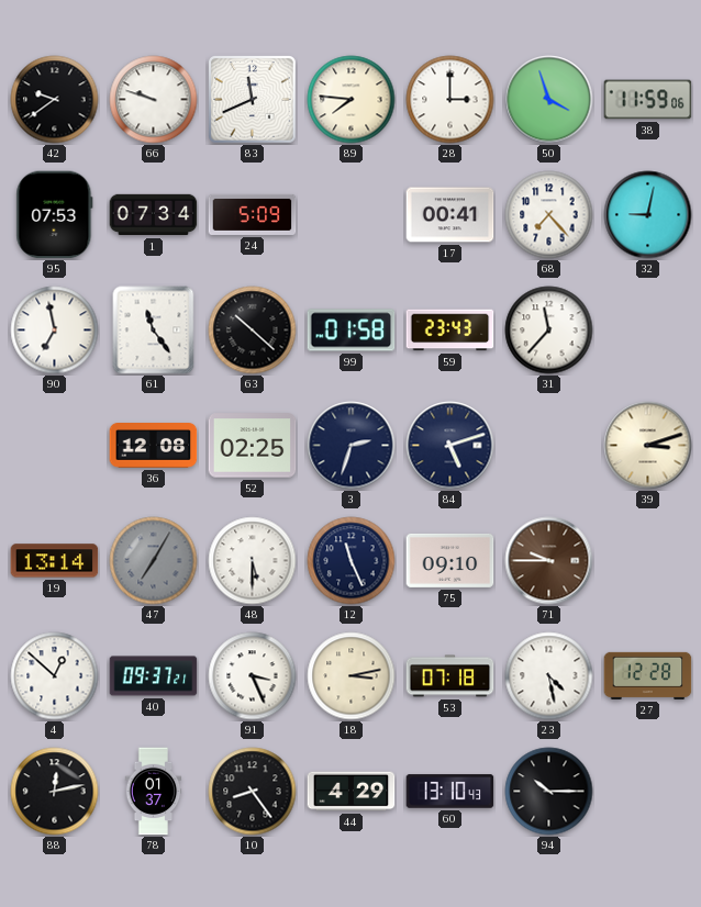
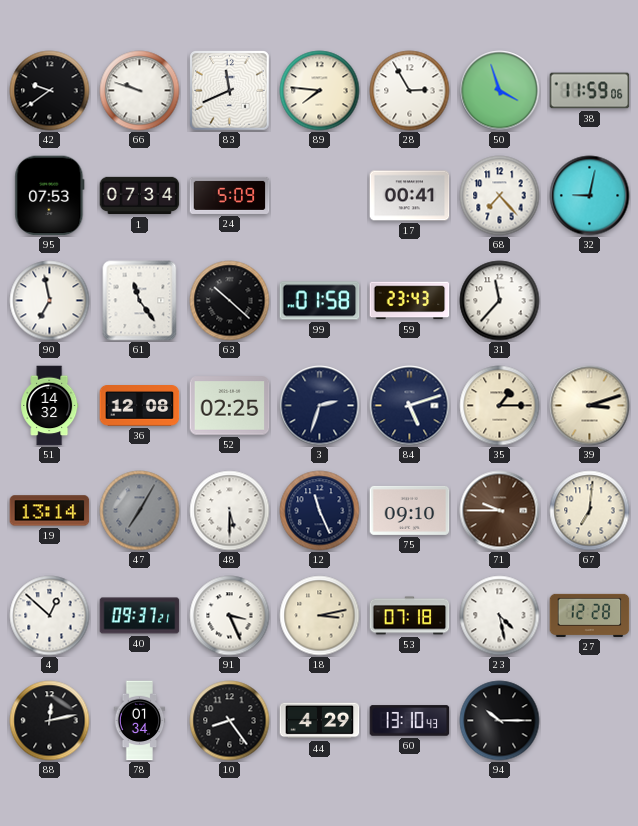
28: 3:00 -> 2:55
51: none -> 14:32
35: none -> 1:15
67: none -> 7:01
78: 01:37 -> 01:34
